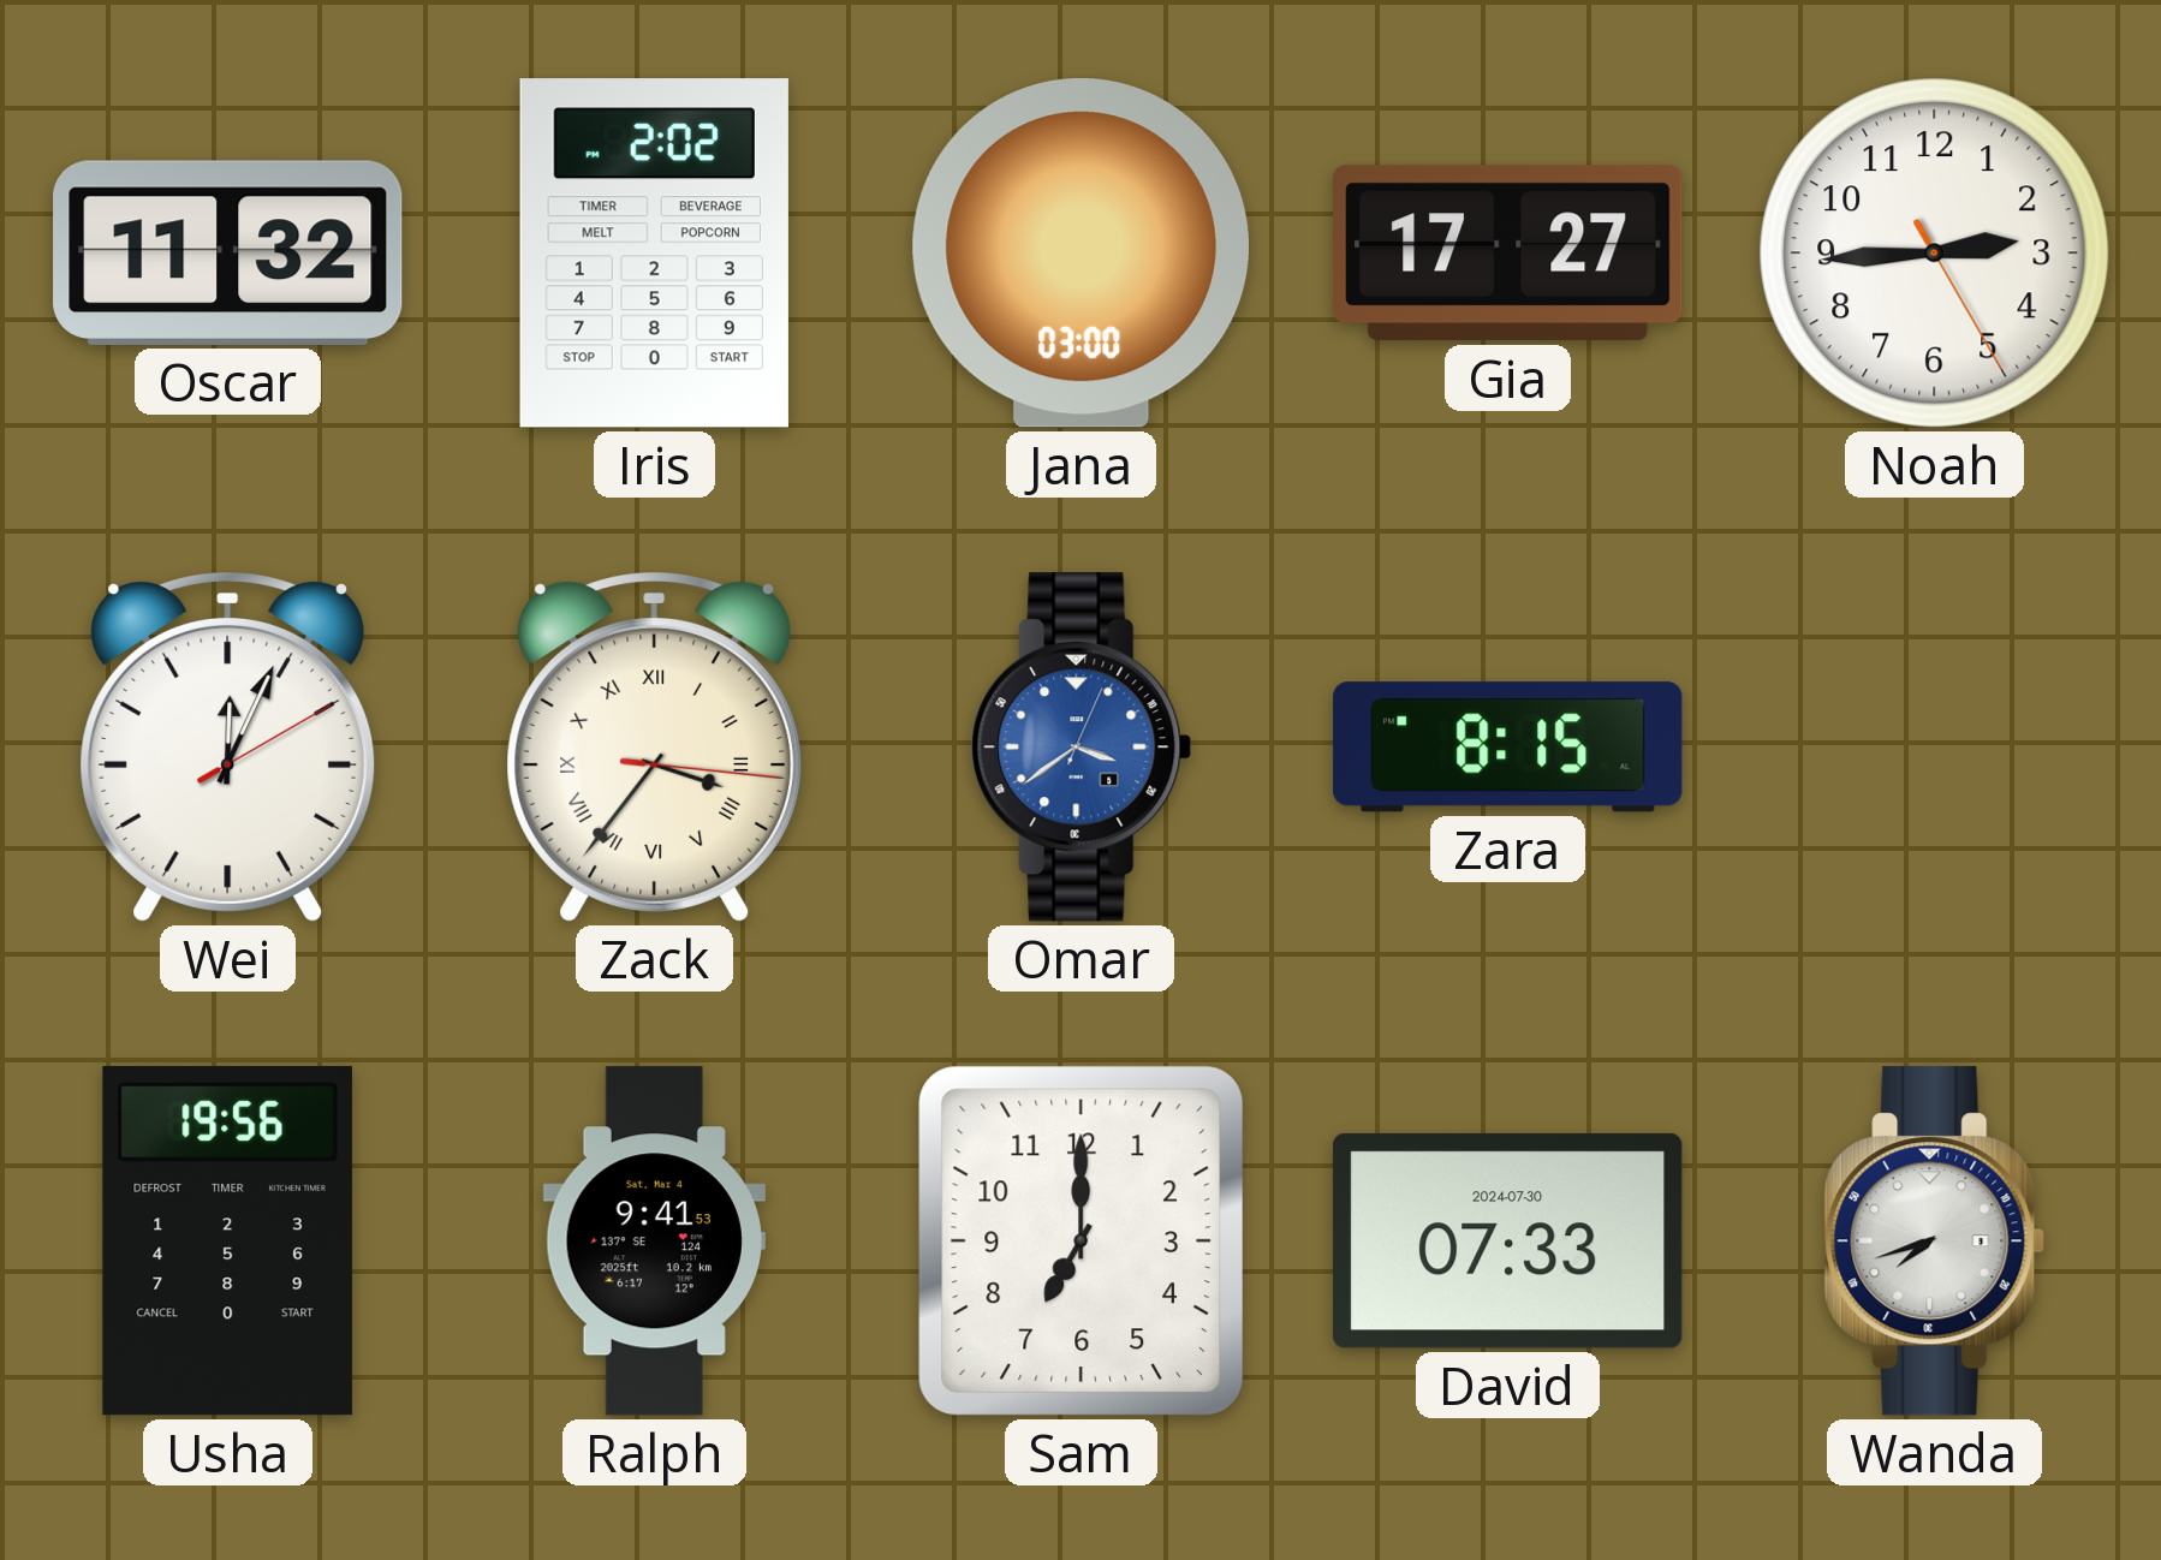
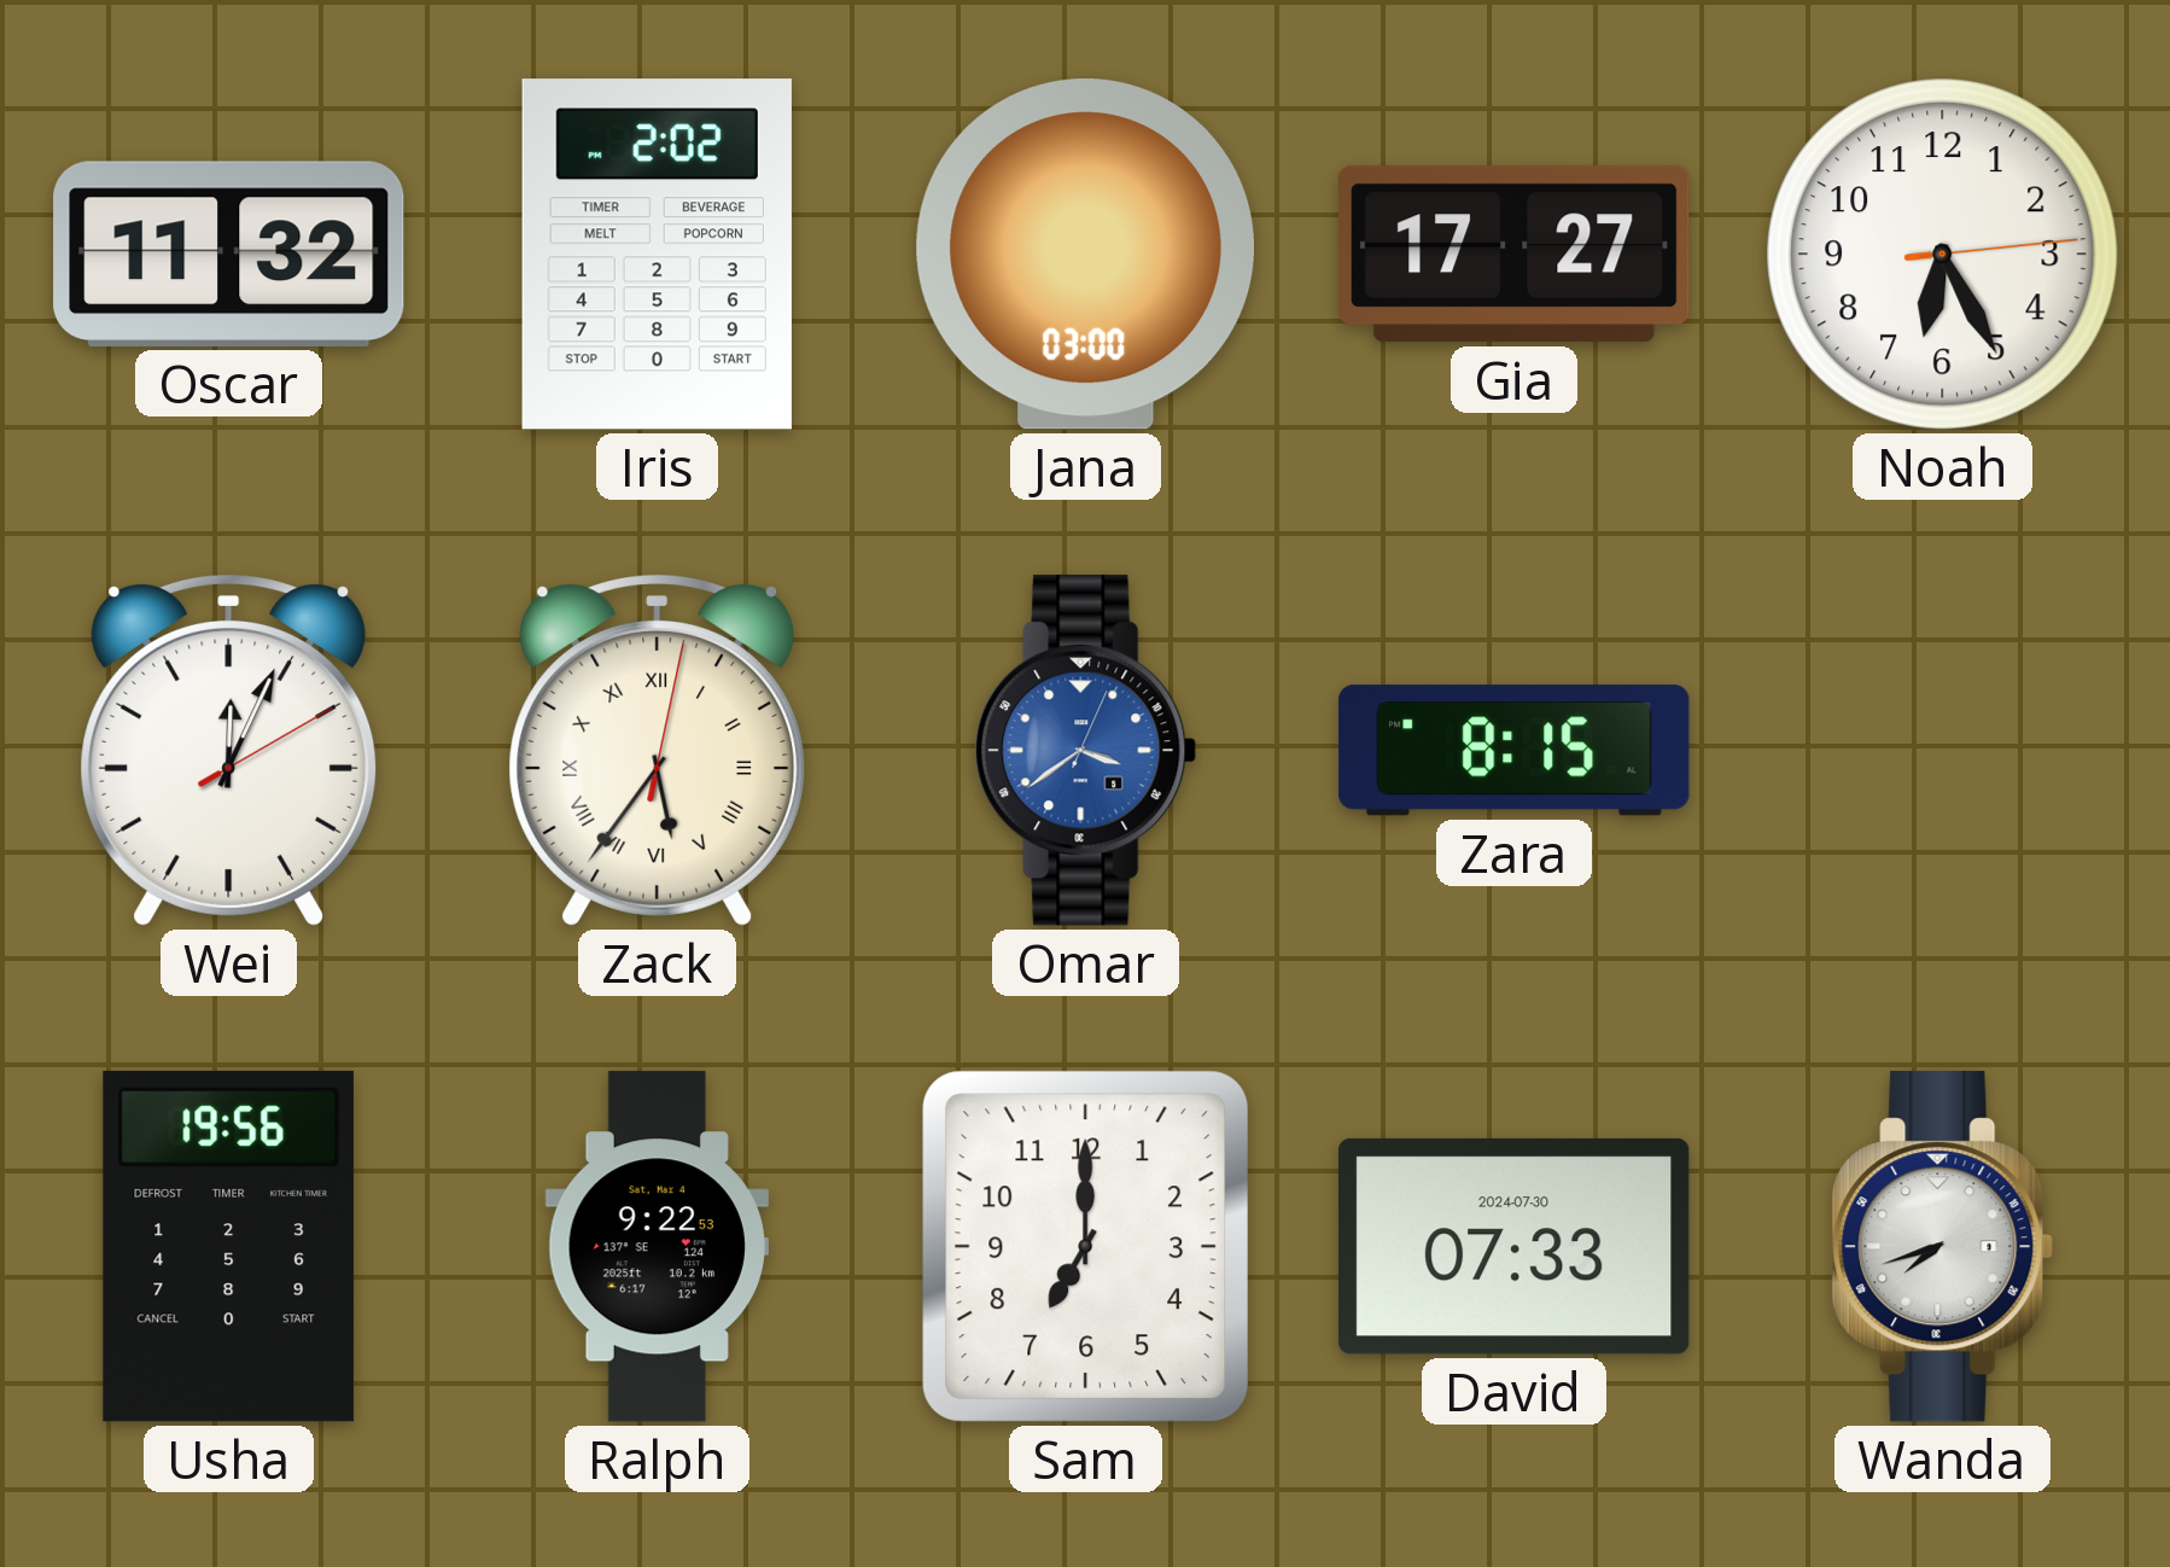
Noah: 2:44 -> 6:25
Zack: 3:36 -> 5:36
Ralph: 9:41 -> 9:22
